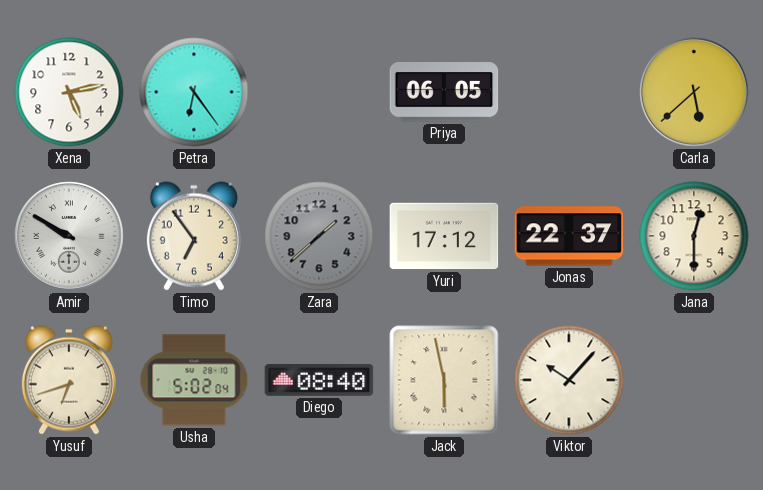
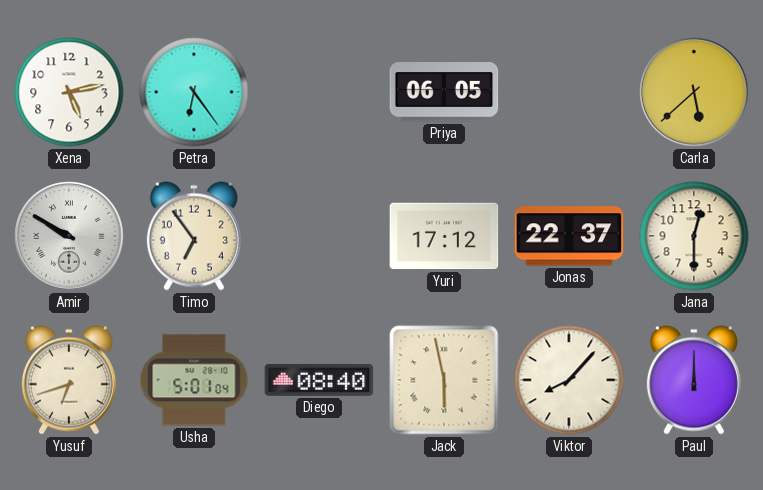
Zara: 1:38 -> none
Usha: 5:02 -> 5:01
Viktor: 10:07 -> 8:07
Paul: none -> 12:00
